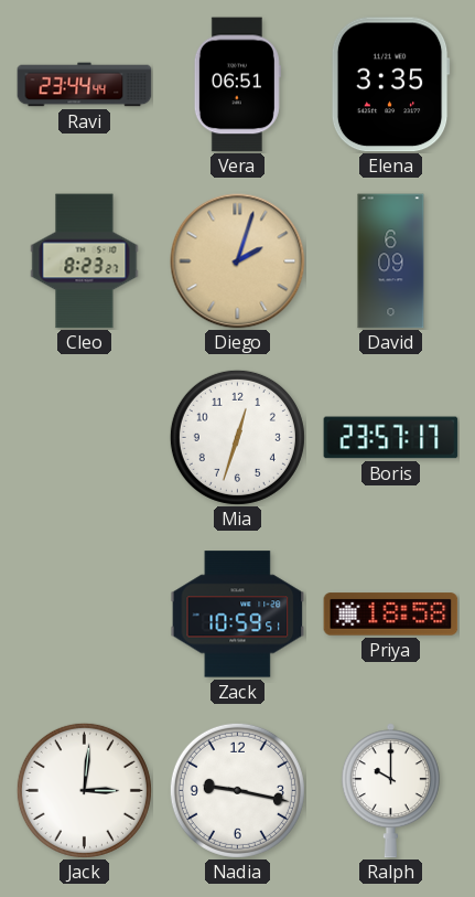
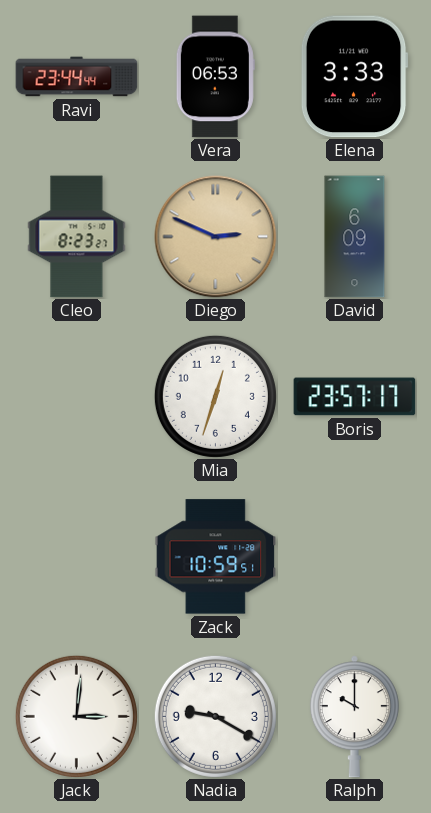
Vera: 06:51 -> 06:53
Elena: 3:35 -> 3:33
Diego: 2:03 -> 2:49
Priya: 18:58 -> none
Nadia: 9:17 -> 9:20
